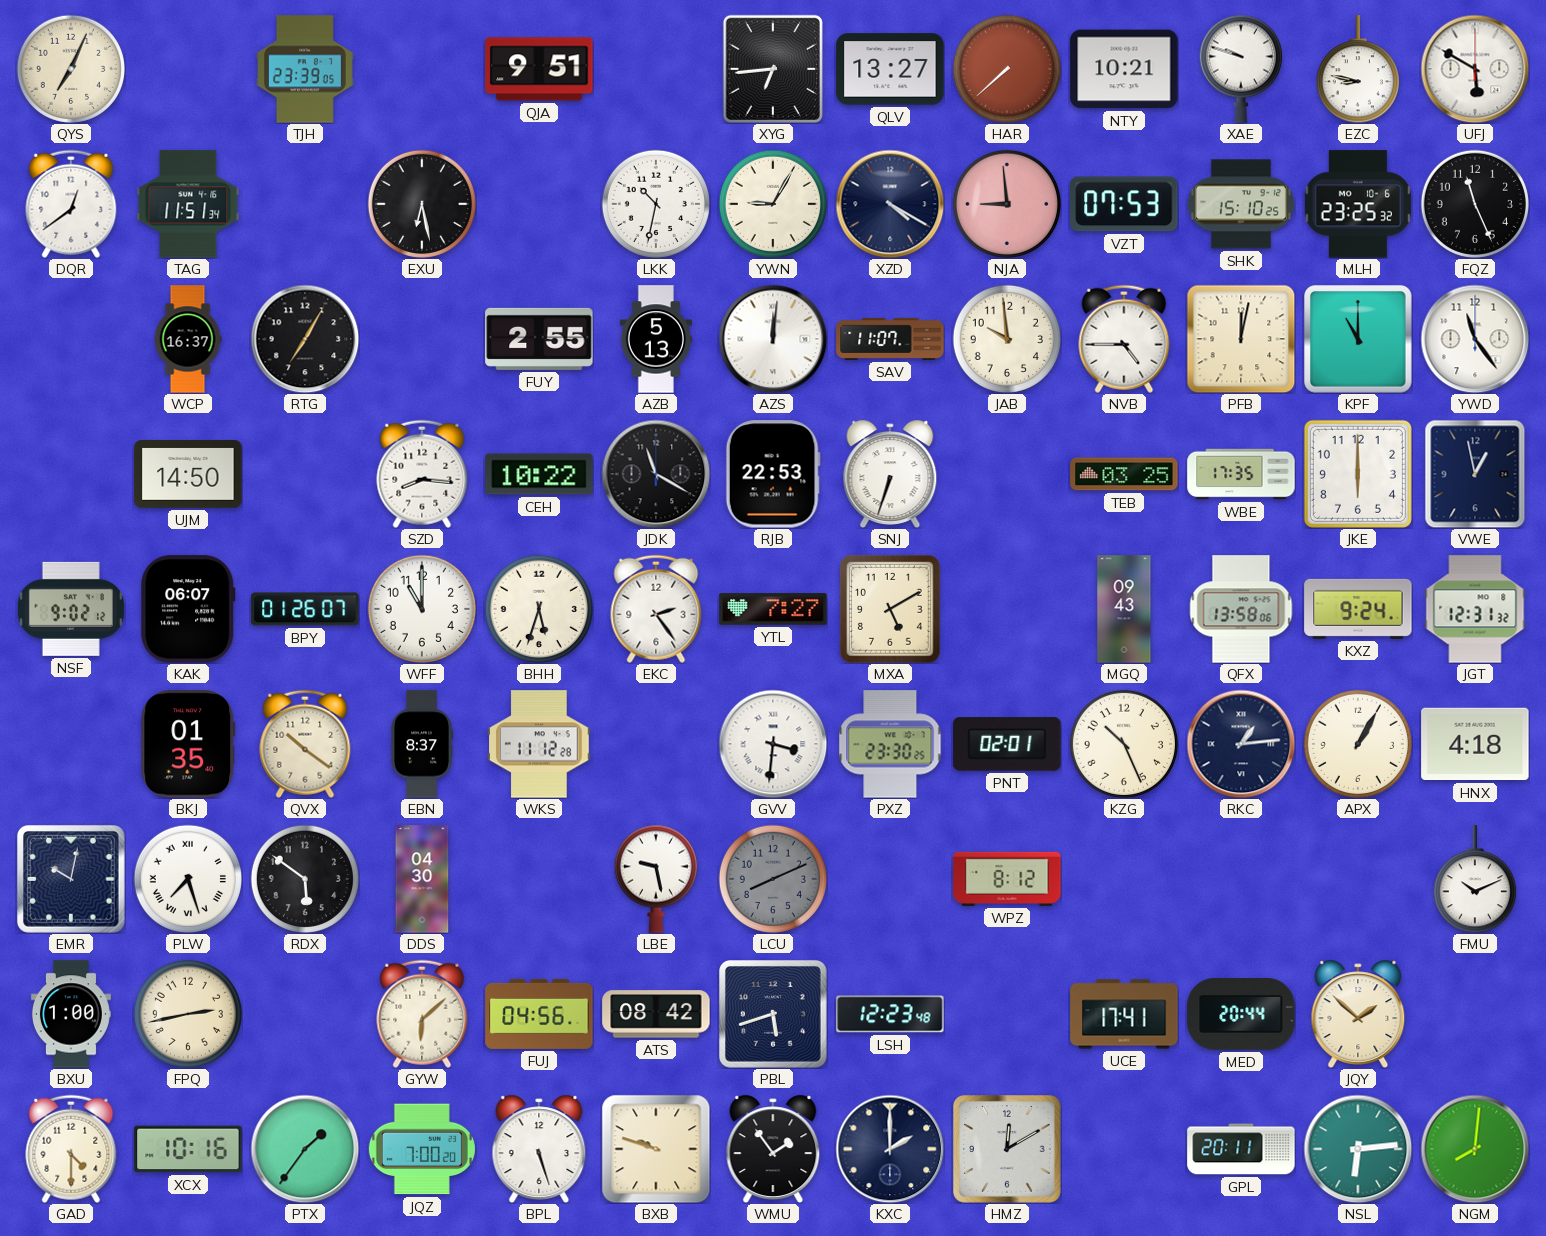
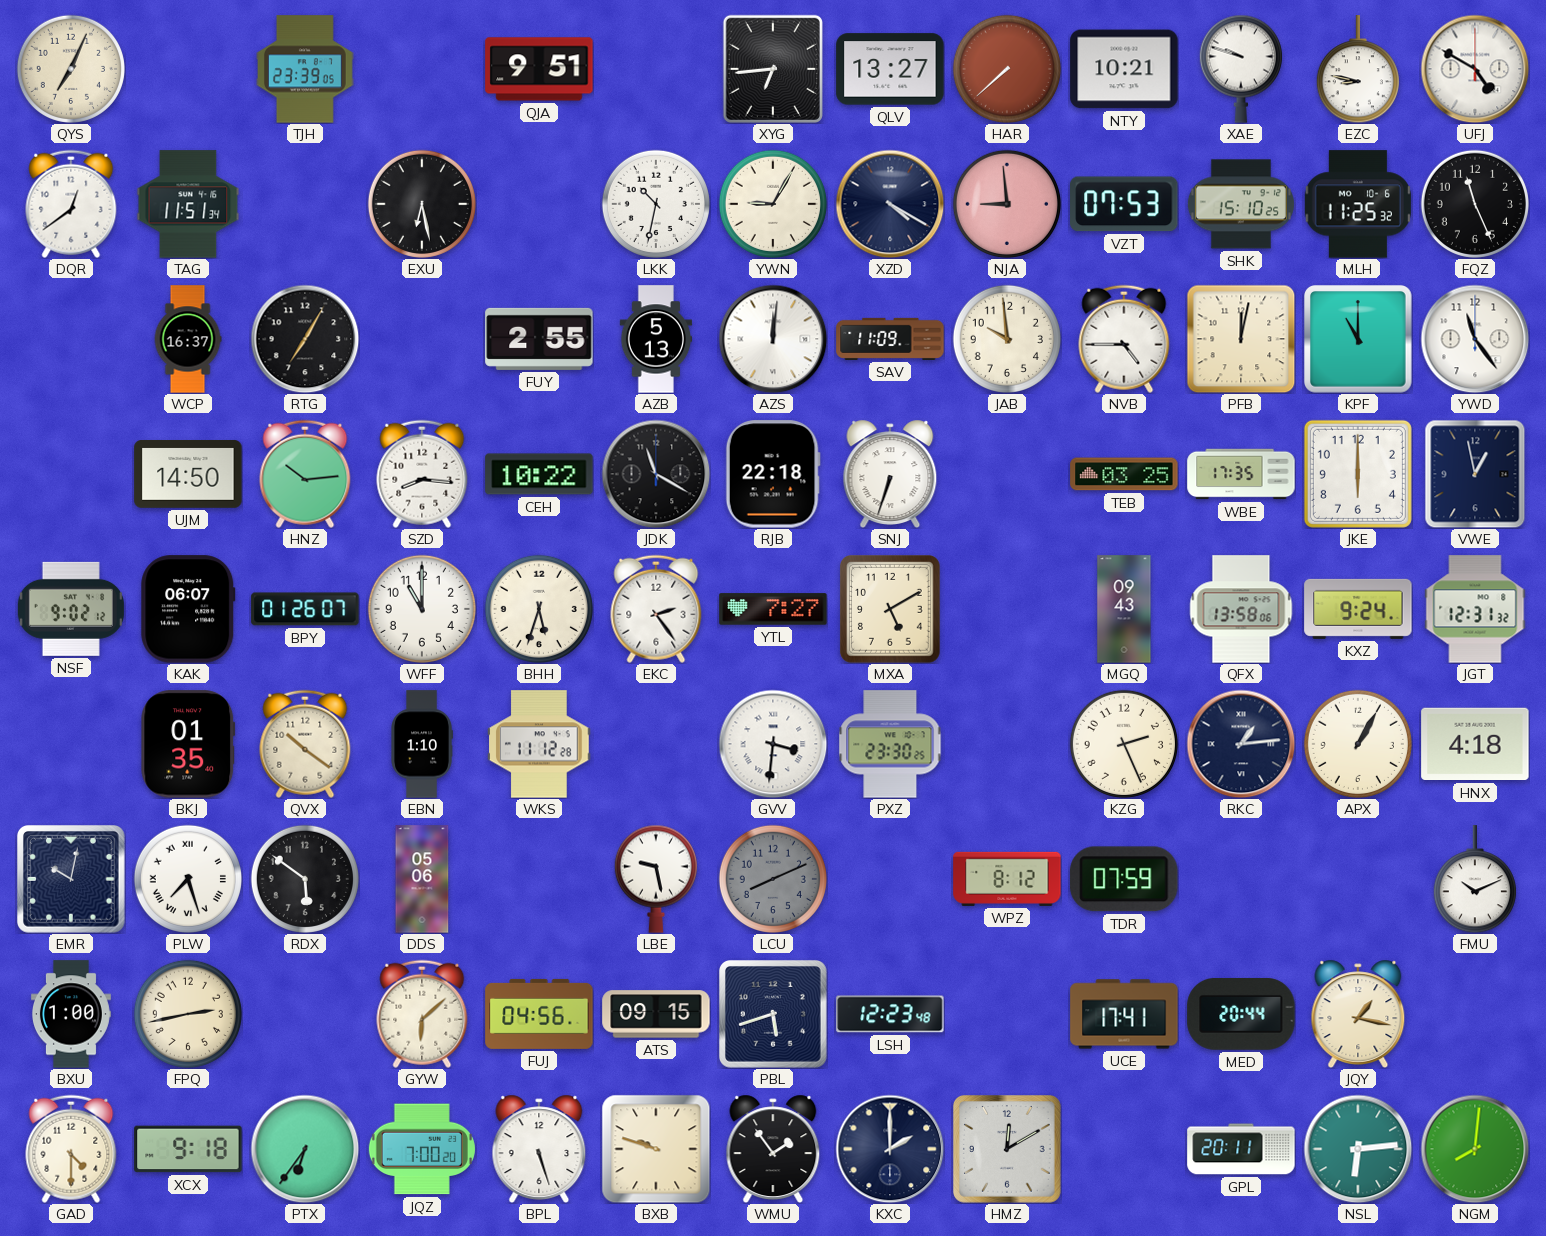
UFJ: 5:50 -> 4:50
MLH: 23:25 -> 11:25
SAV: 11:07 -> 11:09
HNZ: none -> 10:14
RJB: 22:53 -> 22:18
EBN: 8:37 -> 1:10
PNT: 02:01 -> none
KZG: 10:26 -> 2:26
DDS: 04:30 -> 05:06
TDR: none -> 07:59
ATS: 08:42 -> 09:15
JQY: 1:52 -> 1:17
XCX: 10:16 -> 9:18
PTX: 1:36 -> 6:36
